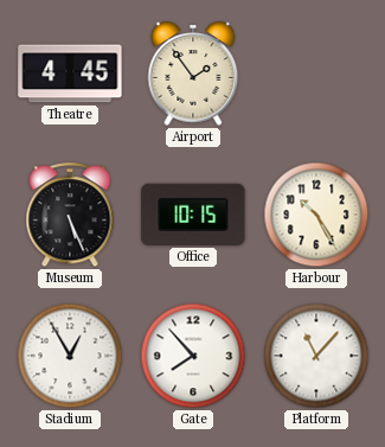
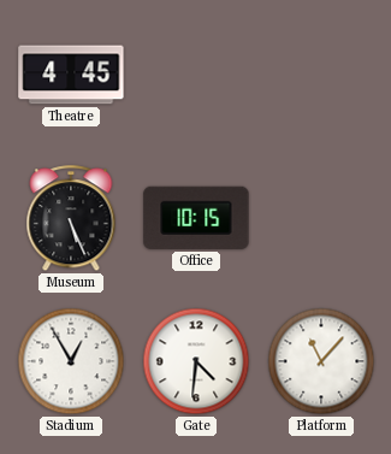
Airport: 1:54 -> none
Harbour: 10:25 -> none
Gate: 7:53 -> 4:31
